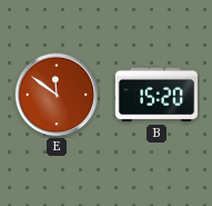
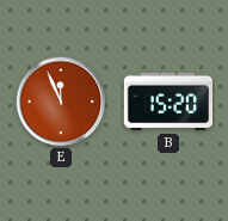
E: 11:51 -> 11:56
